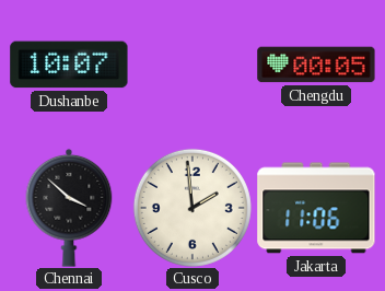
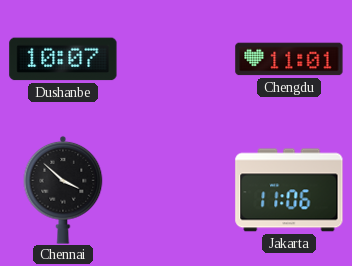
Chengdu: 00:05 -> 11:01
Cusco: 1:59 -> none
